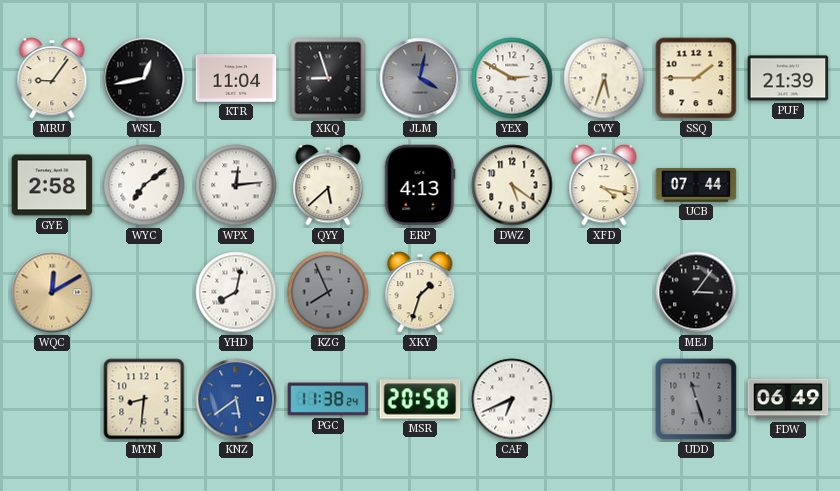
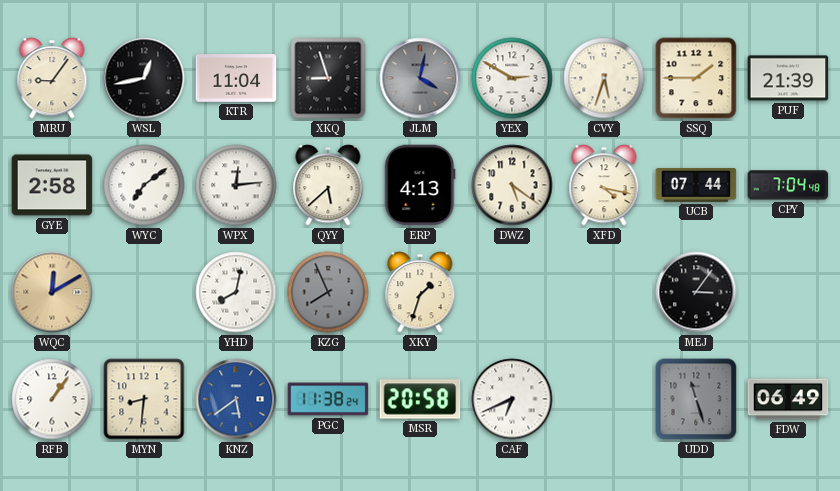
CPY: none -> 7:04
RFB: none -> 1:06
